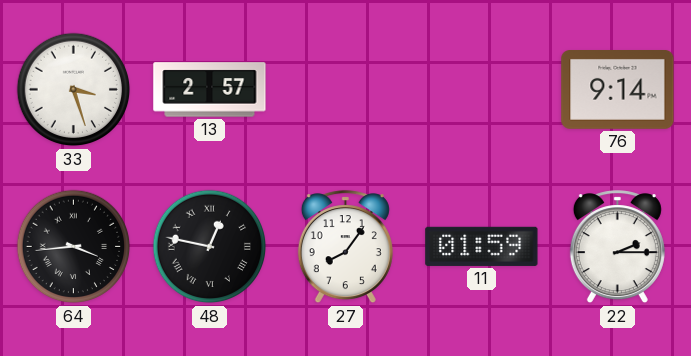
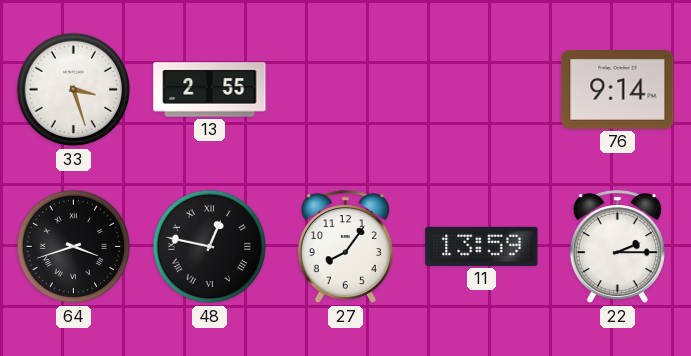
13: 2:57 -> 2:55
64: 3:44 -> 3:42
11: 01:59 -> 13:59
